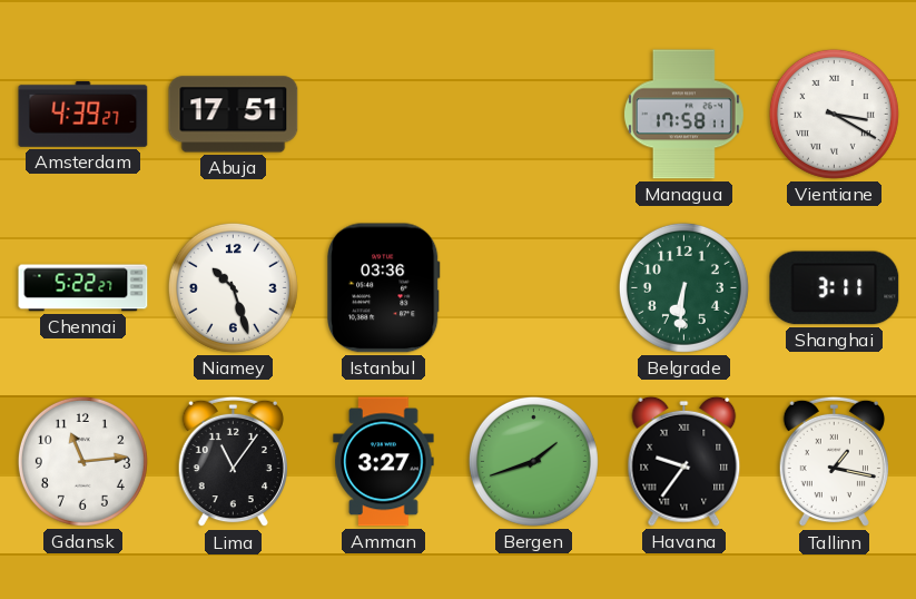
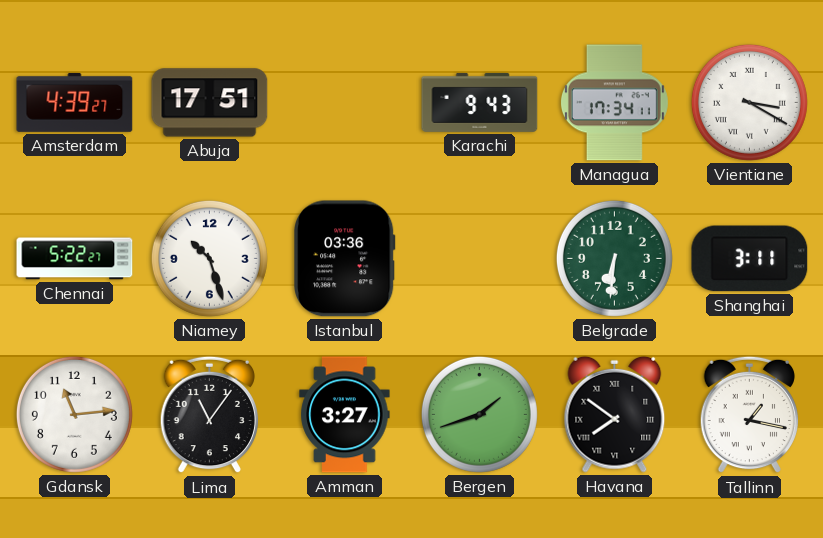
Karachi: none -> 9:43
Managua: 17:58 -> 17:34
Havana: 9:36 -> 7:51
